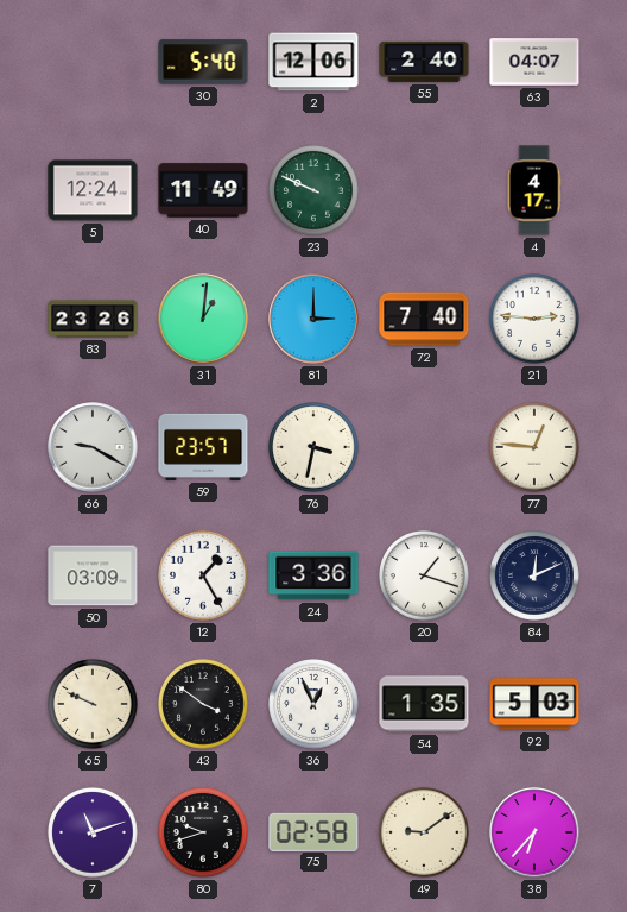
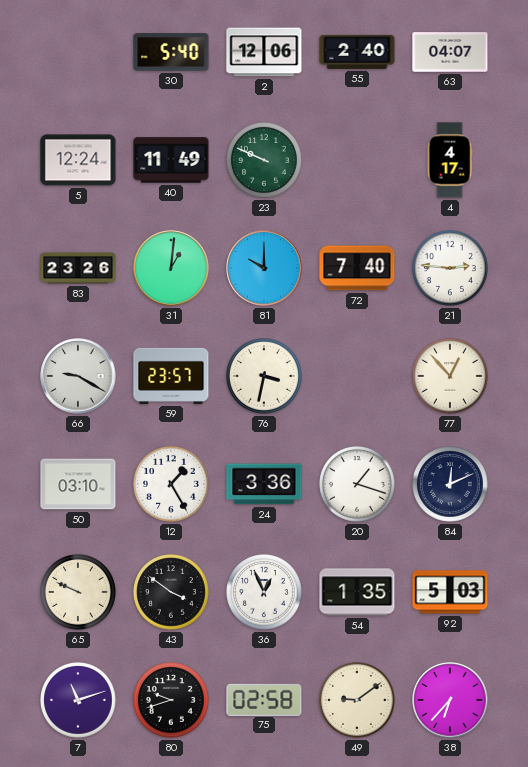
81: 3:00 -> 10:00
77: 12:46 -> 12:53
50: 03:09 -> 03:10
